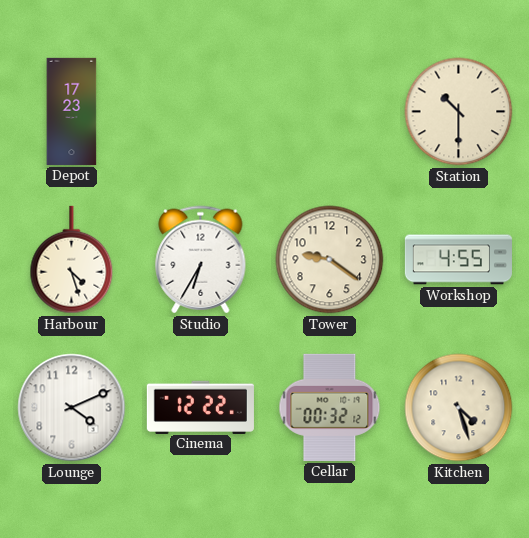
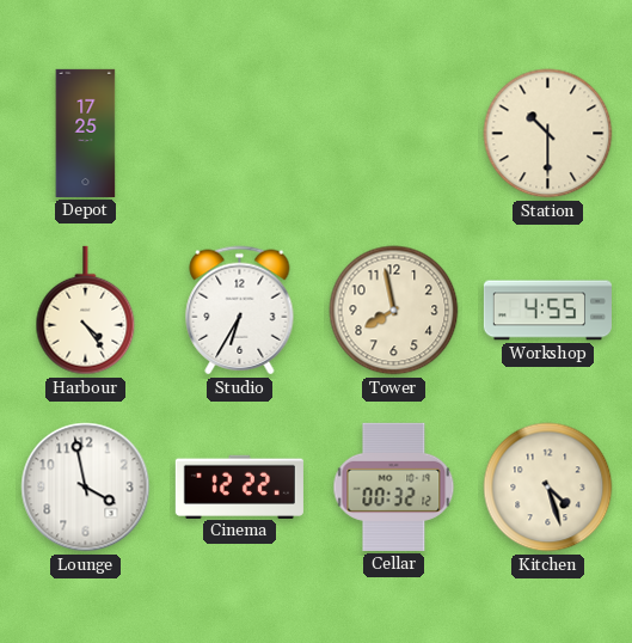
Depot: 17:23 -> 17:25
Harbour: 4:27 -> 4:24
Tower: 9:21 -> 7:58
Lounge: 4:11 -> 3:58
